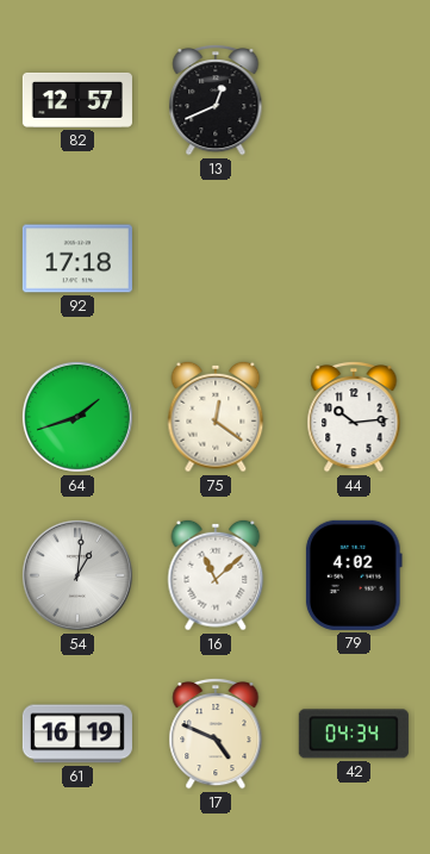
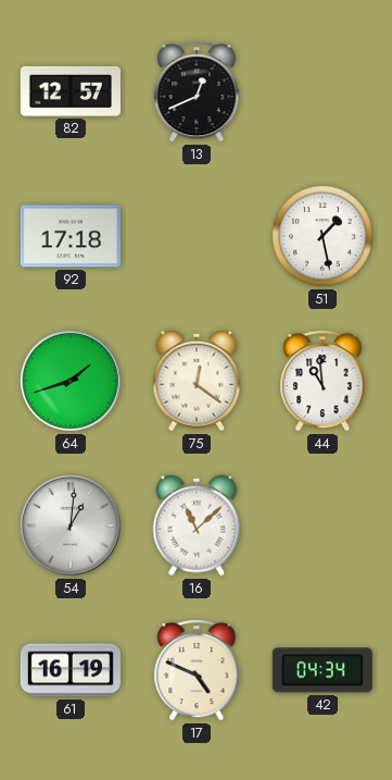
51: none -> 1:28
44: 10:14 -> 10:59
79: 4:02 -> none
